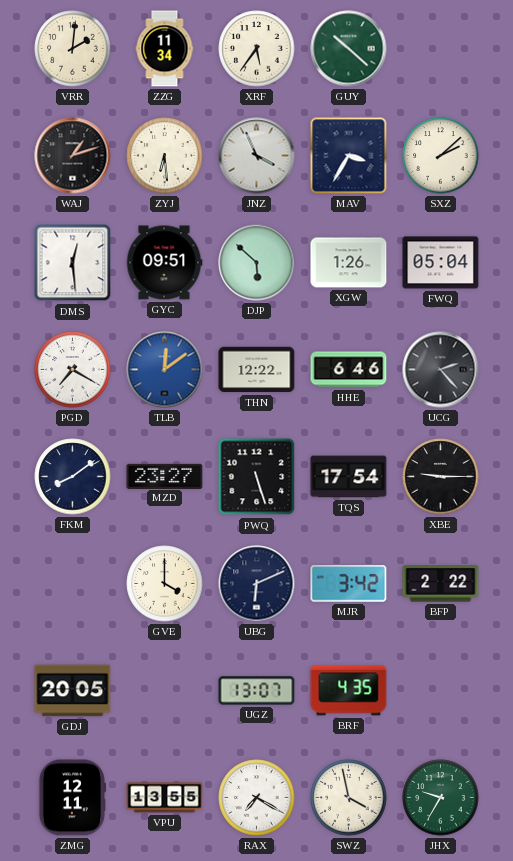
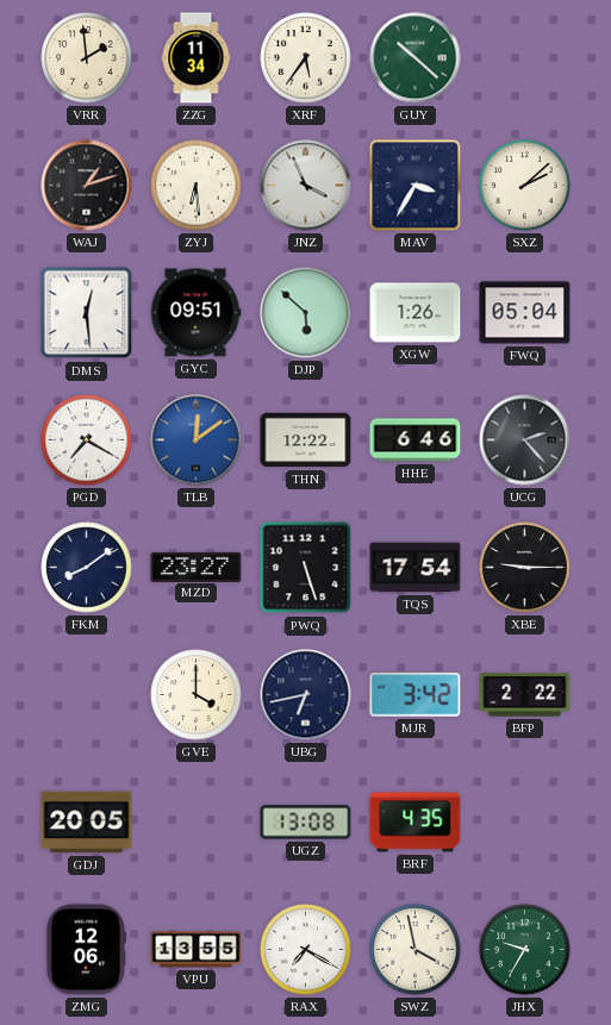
VRR: 2:01 -> 1:59
UBG: 6:11 -> 6:43
UGZ: 13:07 -> 13:08
ZMG: 12:11 -> 12:06
